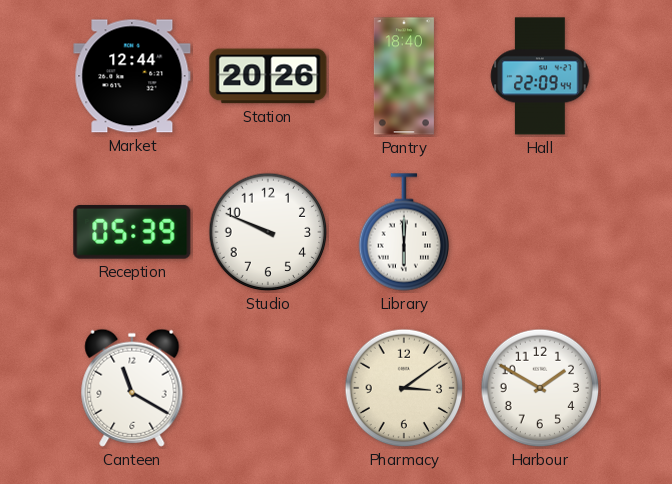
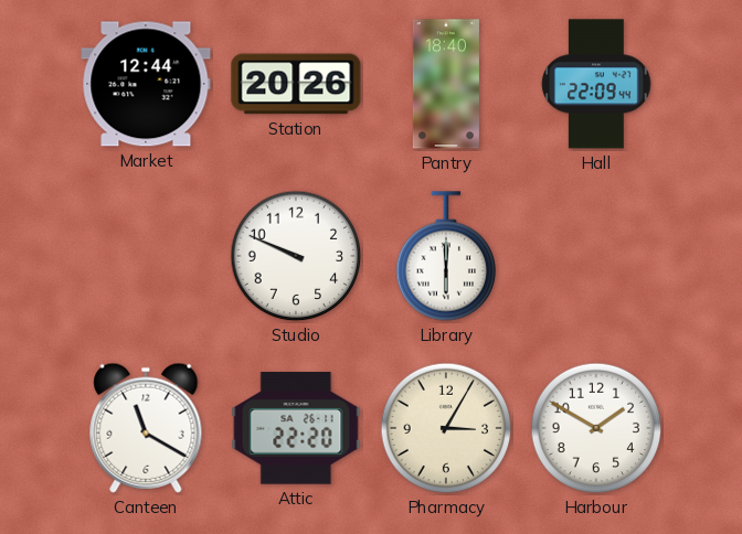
Reception: 05:39 -> none
Attic: none -> 22:20
Pharmacy: 3:09 -> 3:05
